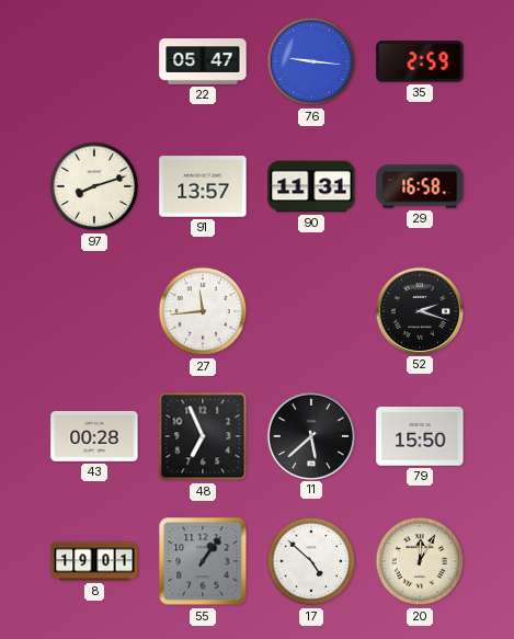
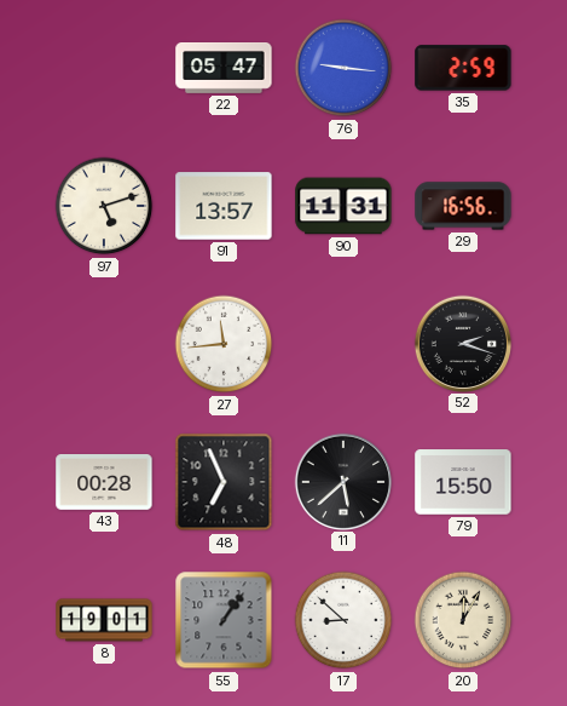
97: 8:12 -> 5:12
29: 16:58 -> 16:56
17: 4:52 -> 8:52
